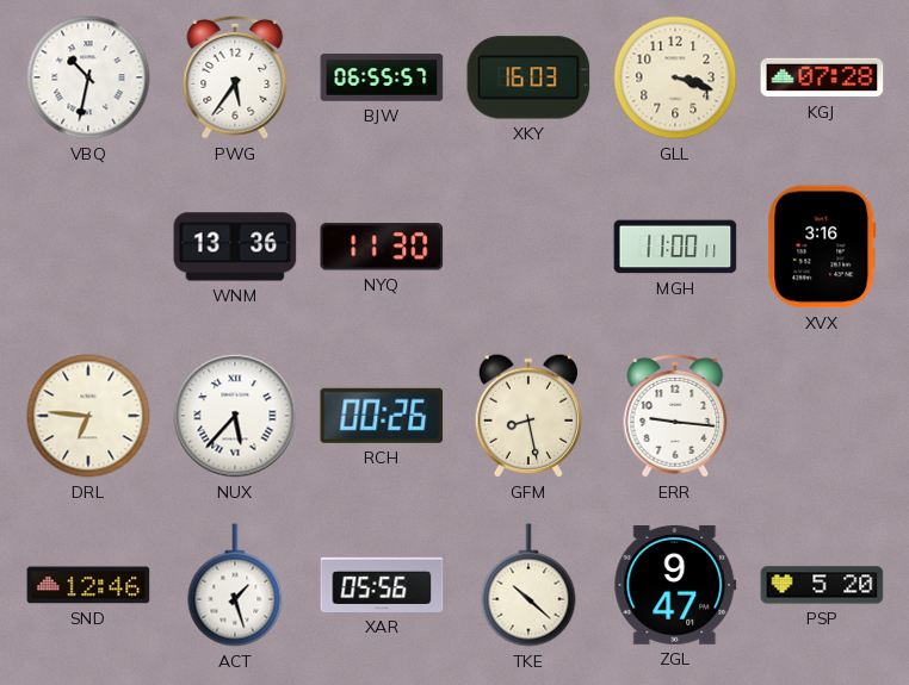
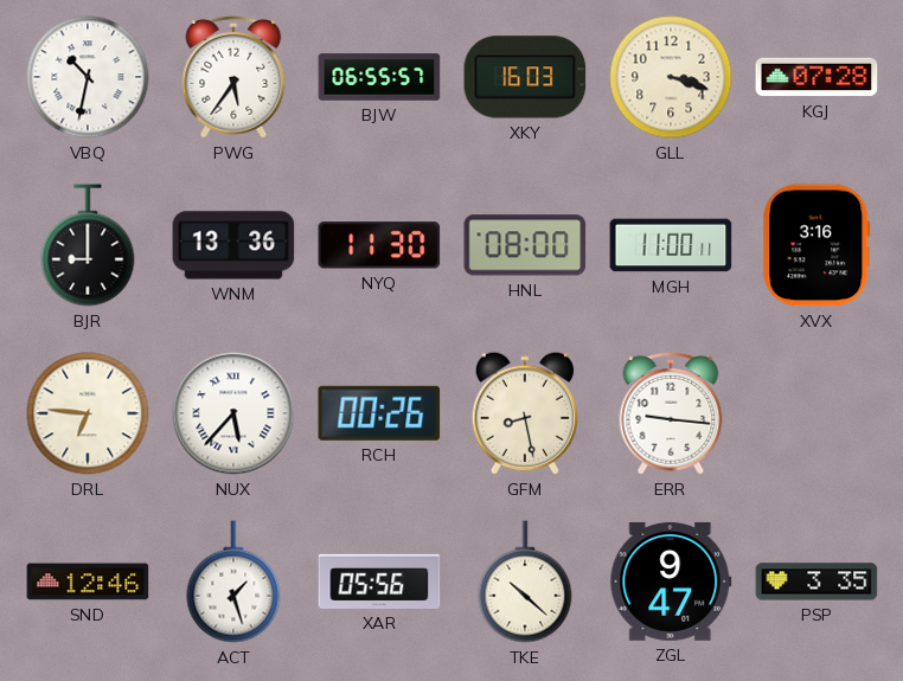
BJR: none -> 9:00
HNL: none -> 08:00
PSP: 5:20 -> 3:35
